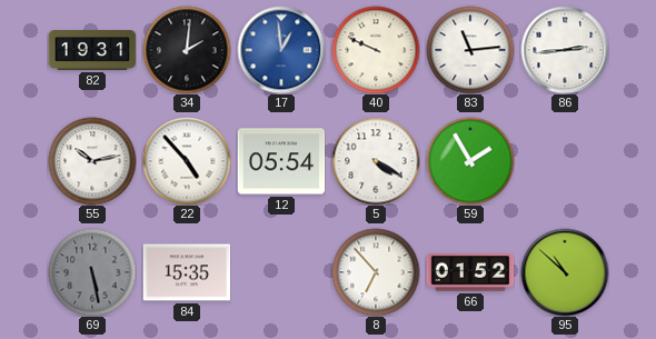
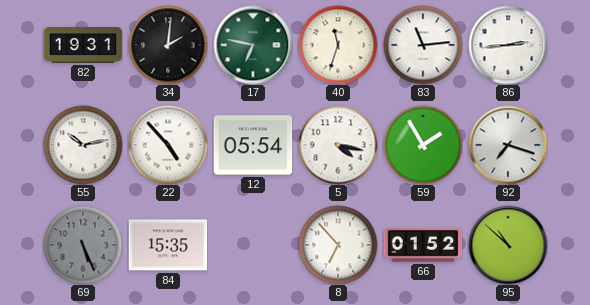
17: 12:59 -> 6:47
17 dial: blue -> green
40: 9:49 -> 11:33
5: 4:20 -> 4:17
92: none -> 7:18
69: 5:28 -> 5:26
